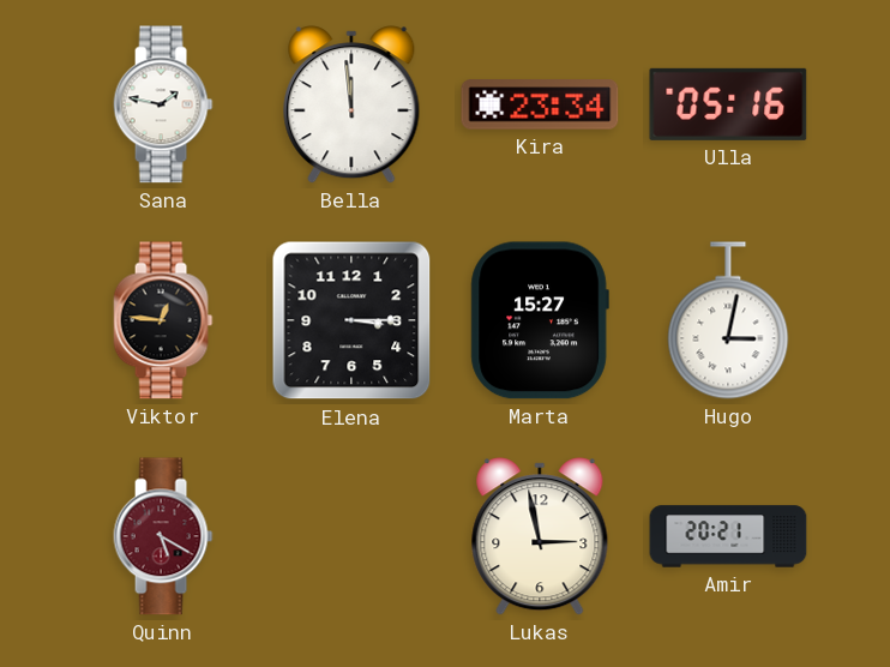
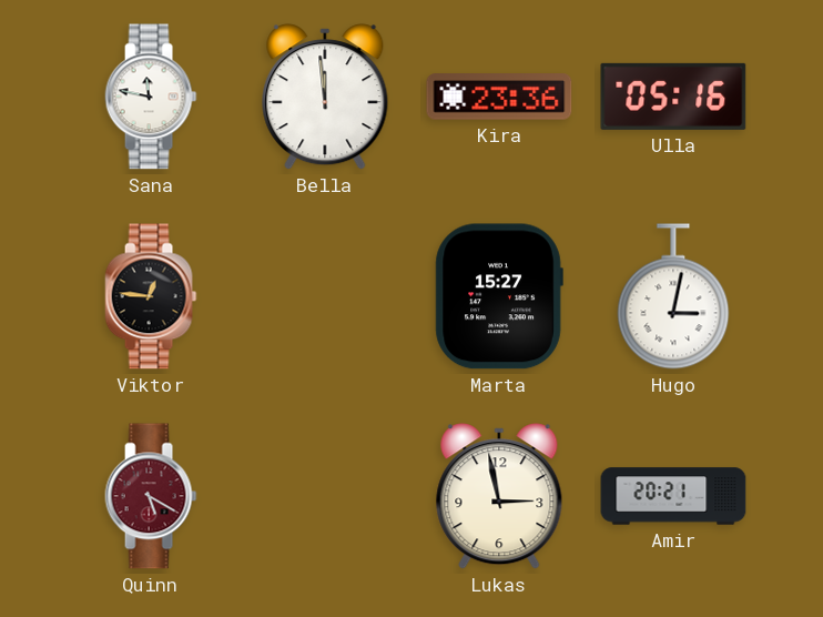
Sana: 1:47 -> 11:47
Kira: 23:34 -> 23:36
Elena: 3:15 -> none
